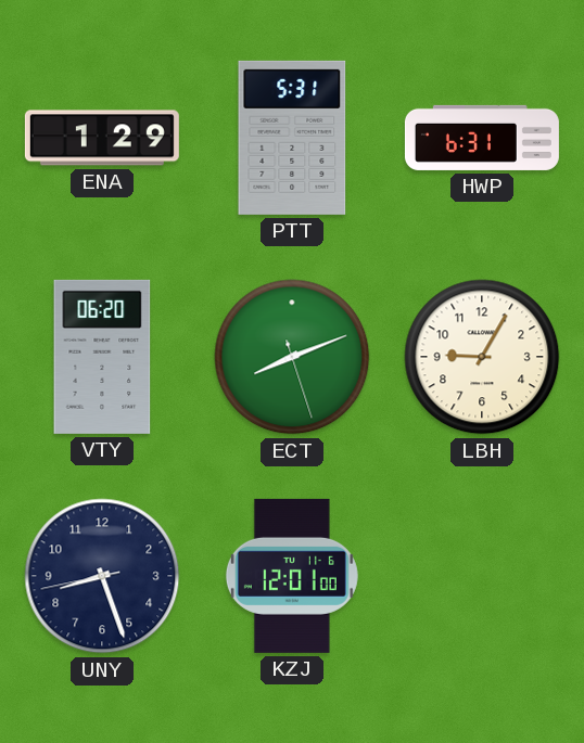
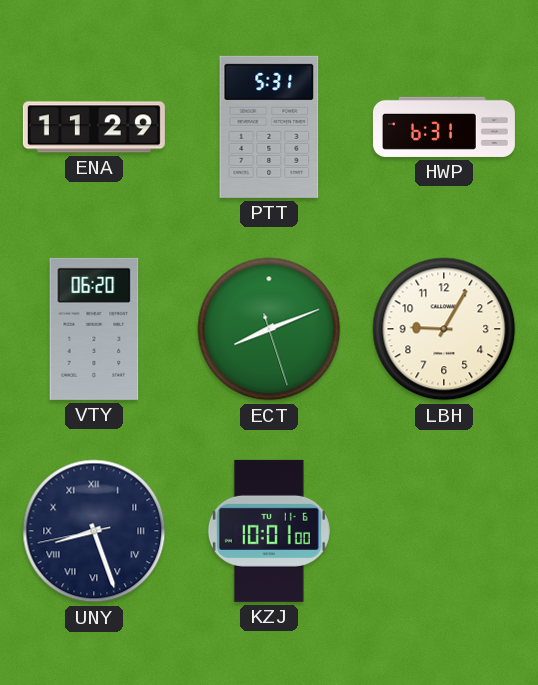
ENA: 1:29 -> 11:29
UNY numerals: Arabic -> Roman
KZJ: 12:01 -> 10:01
